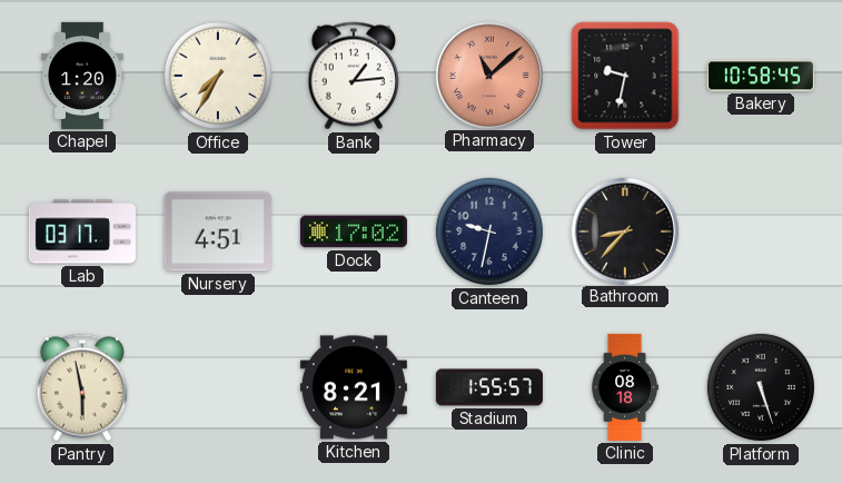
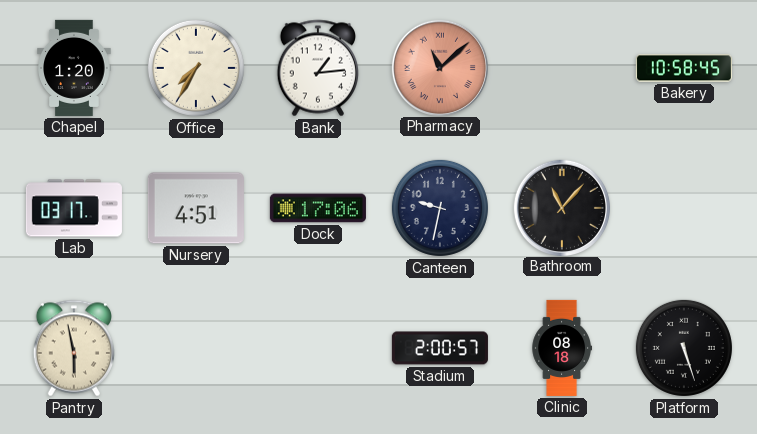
Tower: 9:32 -> none
Dock: 17:02 -> 17:06
Bathroom: 8:37 -> 11:07
Kitchen: 8:21 -> none
Stadium: 1:55 -> 2:00
